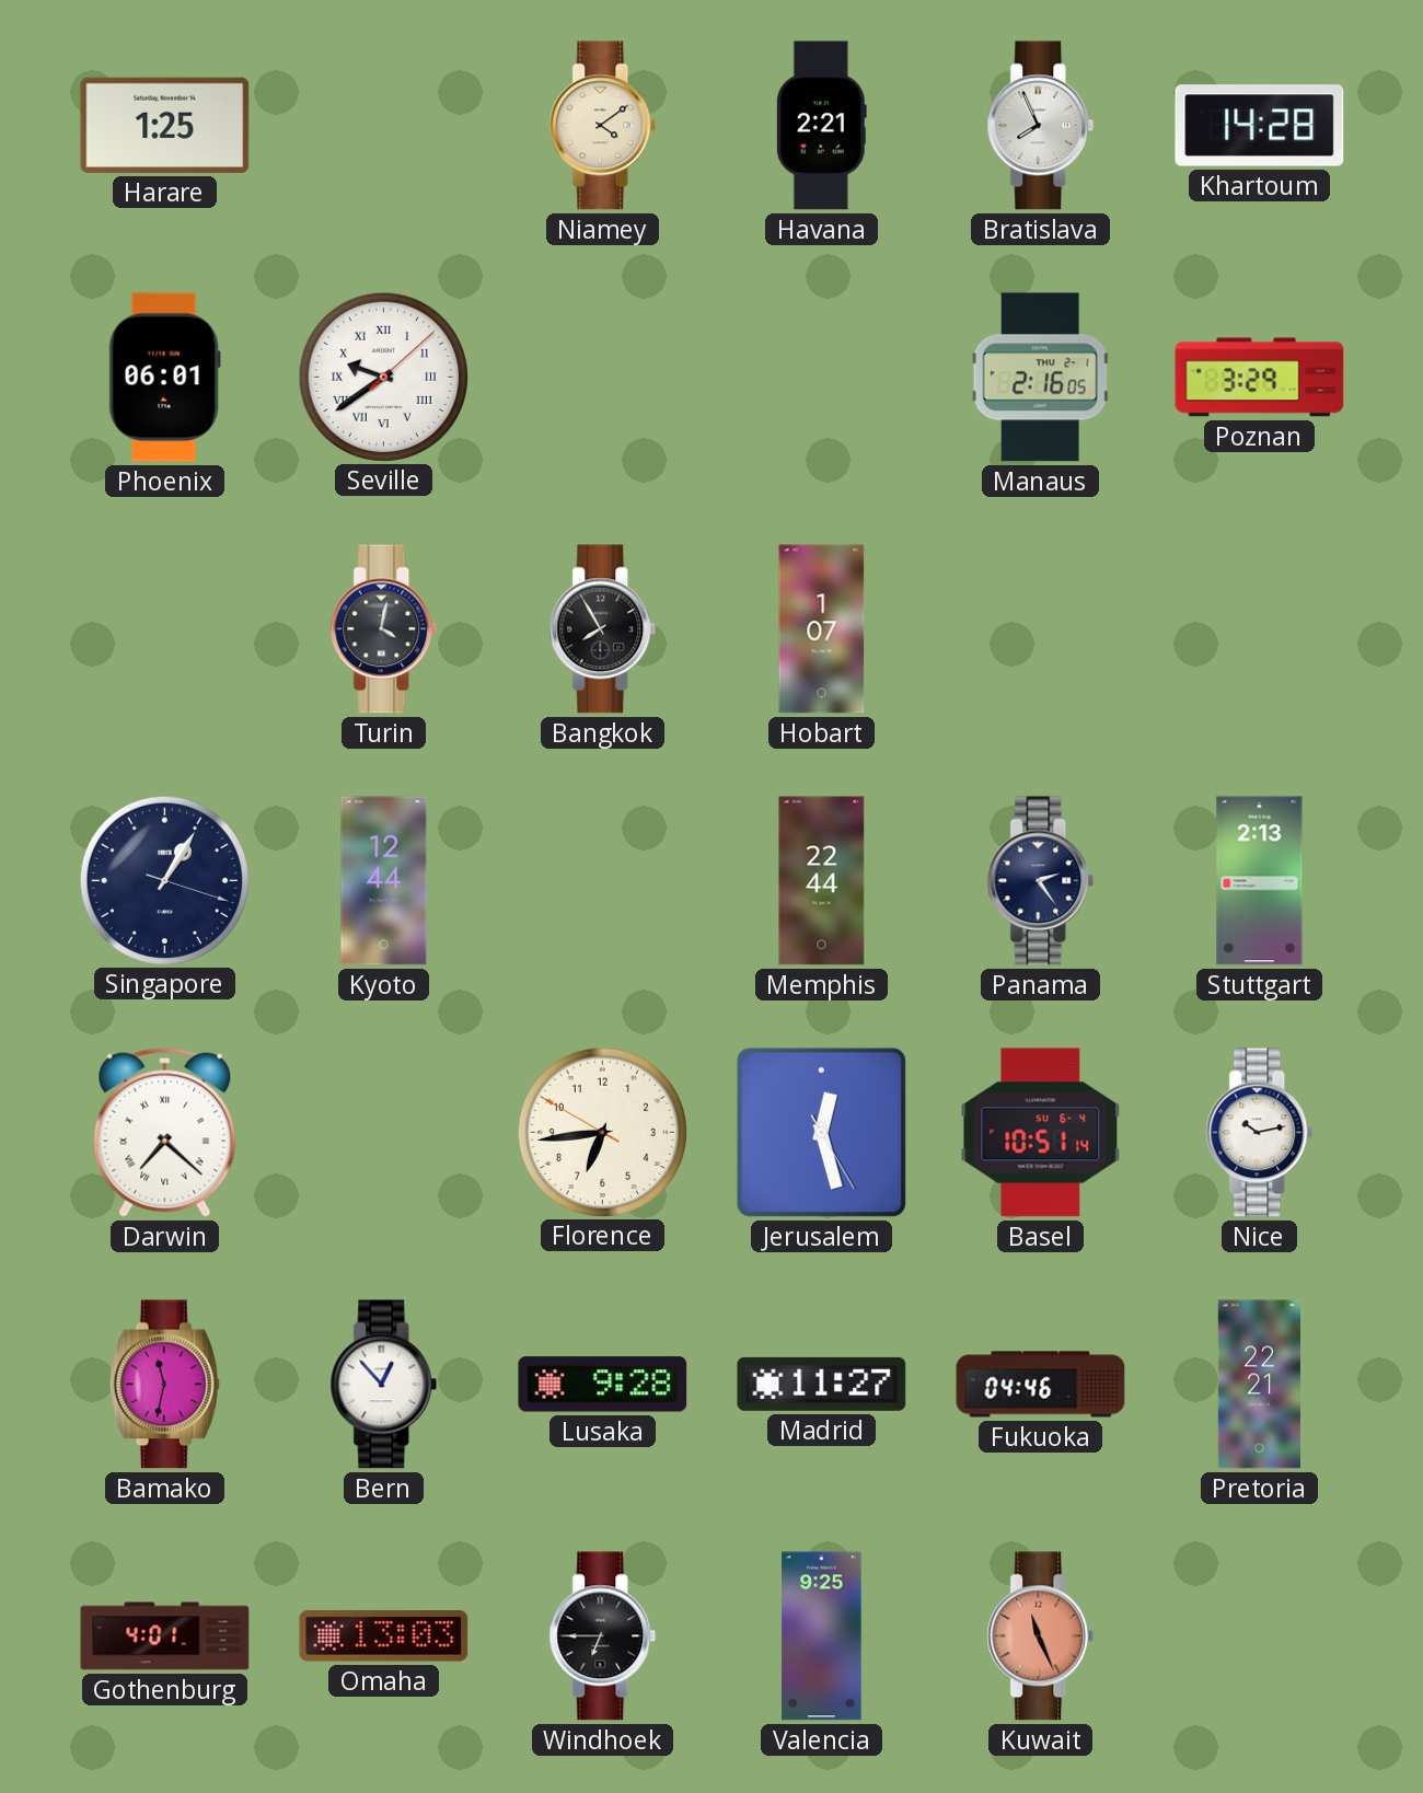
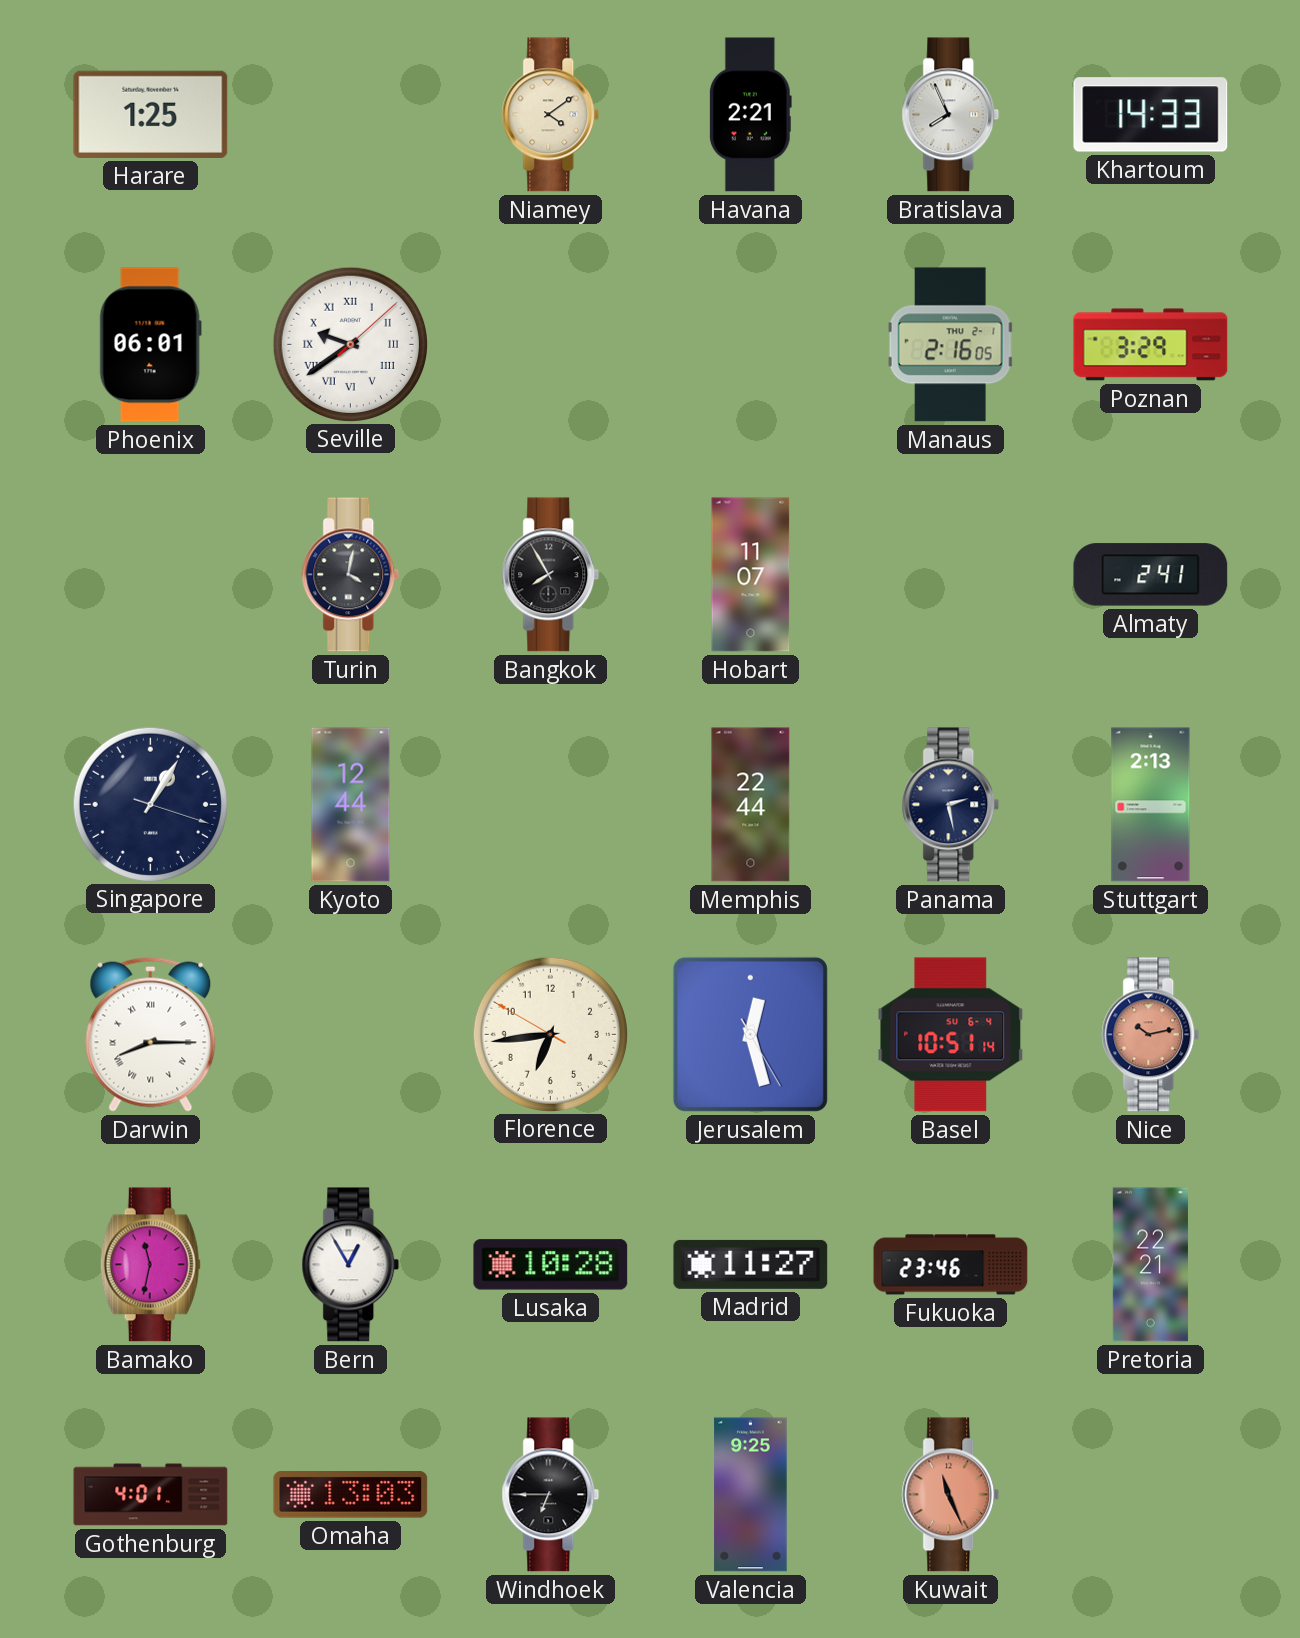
Khartoum: 14:28 -> 14:33
Hobart: 1:07 -> 11:07
Almaty: none -> 2:41
Panama: 2:24 -> 2:28
Darwin: 7:22 -> 8:15
Nice dial: white -> salmon
Bern: 12:53 -> 12:55
Lusaka: 9:28 -> 10:28
Fukuoka: 04:46 -> 23:46
